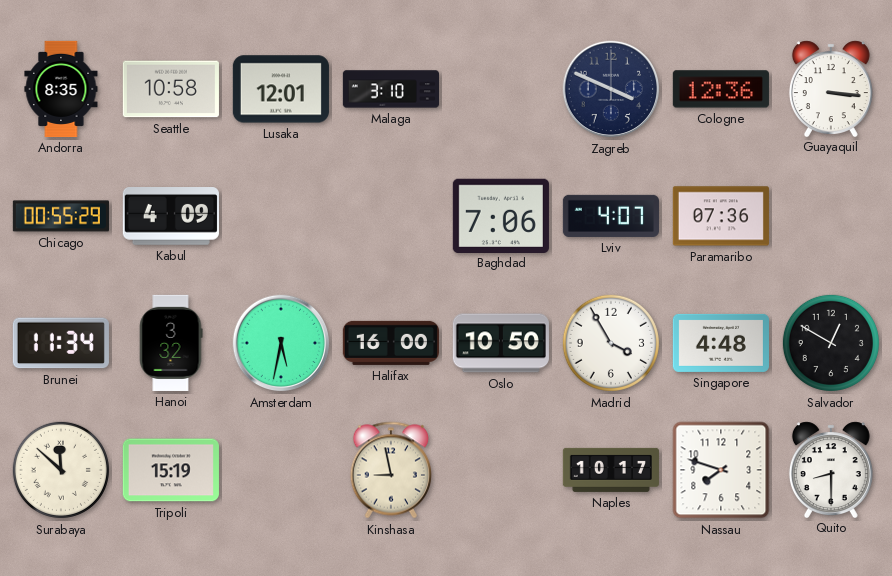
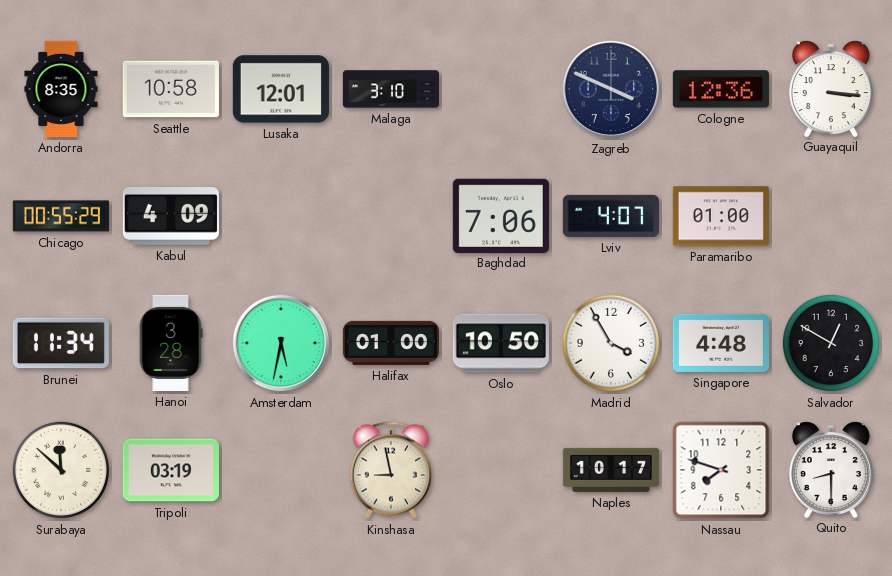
Paramaribo: 07:36 -> 01:00
Hanoi: 3:32 -> 3:28
Halifax: 16:00 -> 01:00
Tripoli: 15:19 -> 03:19
